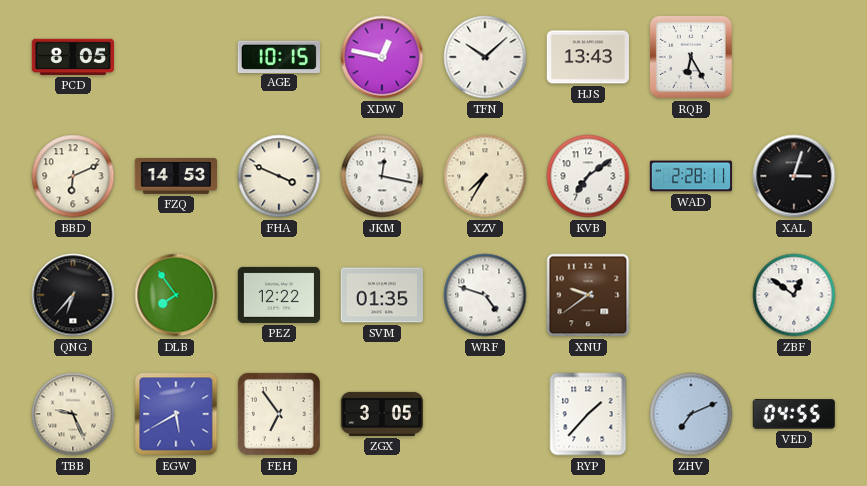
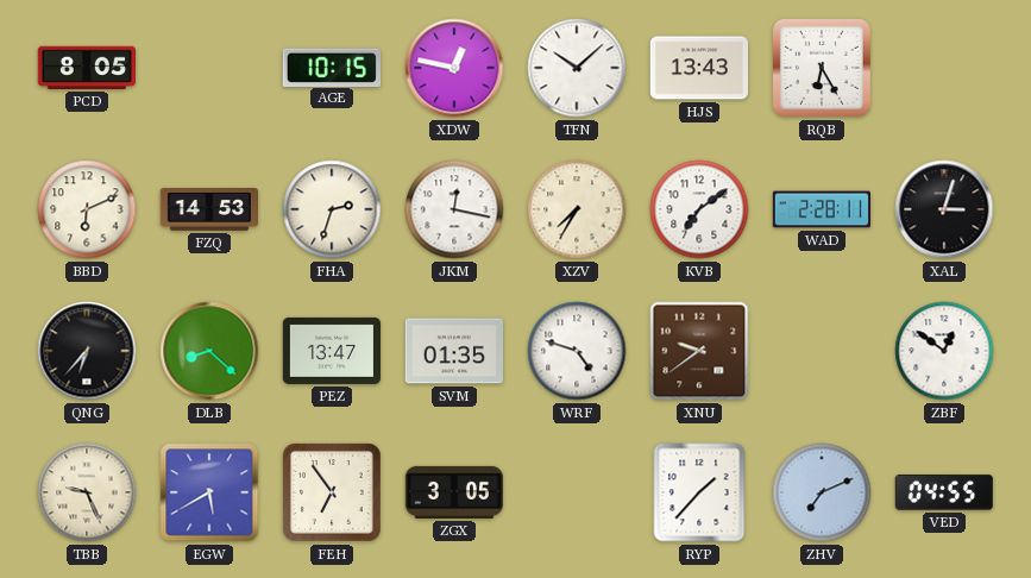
FHA: 3:49 -> 2:33
DLB: 7:54 -> 8:22
PEZ: 12:22 -> 13:47
